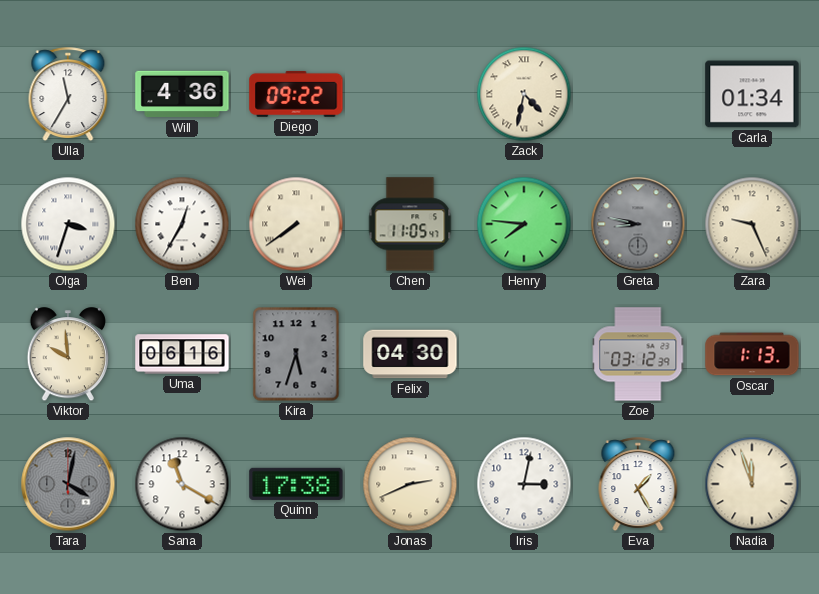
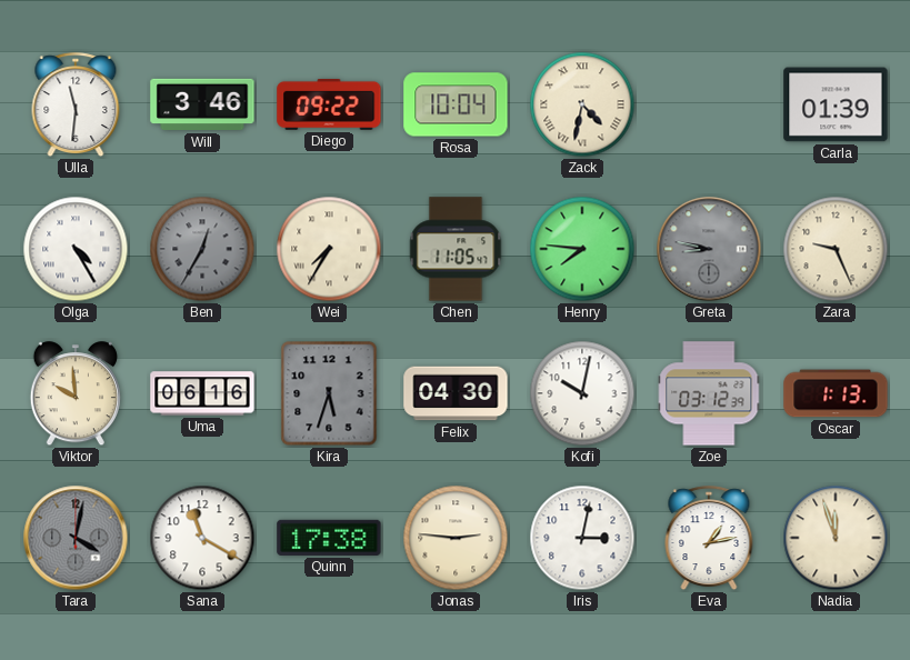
Ulla: 11:35 -> 11:31
Will: 4:36 -> 3:46
Rosa: none -> 10:04
Carla: 01:34 -> 01:39
Olga: 3:33 -> 4:25
Ben dial: white -> grey
Wei: 7:39 -> 7:35
Kofi: none -> 10:02
Jonas: 2:41 -> 2:46
Eva: 1:25 -> 1:13
